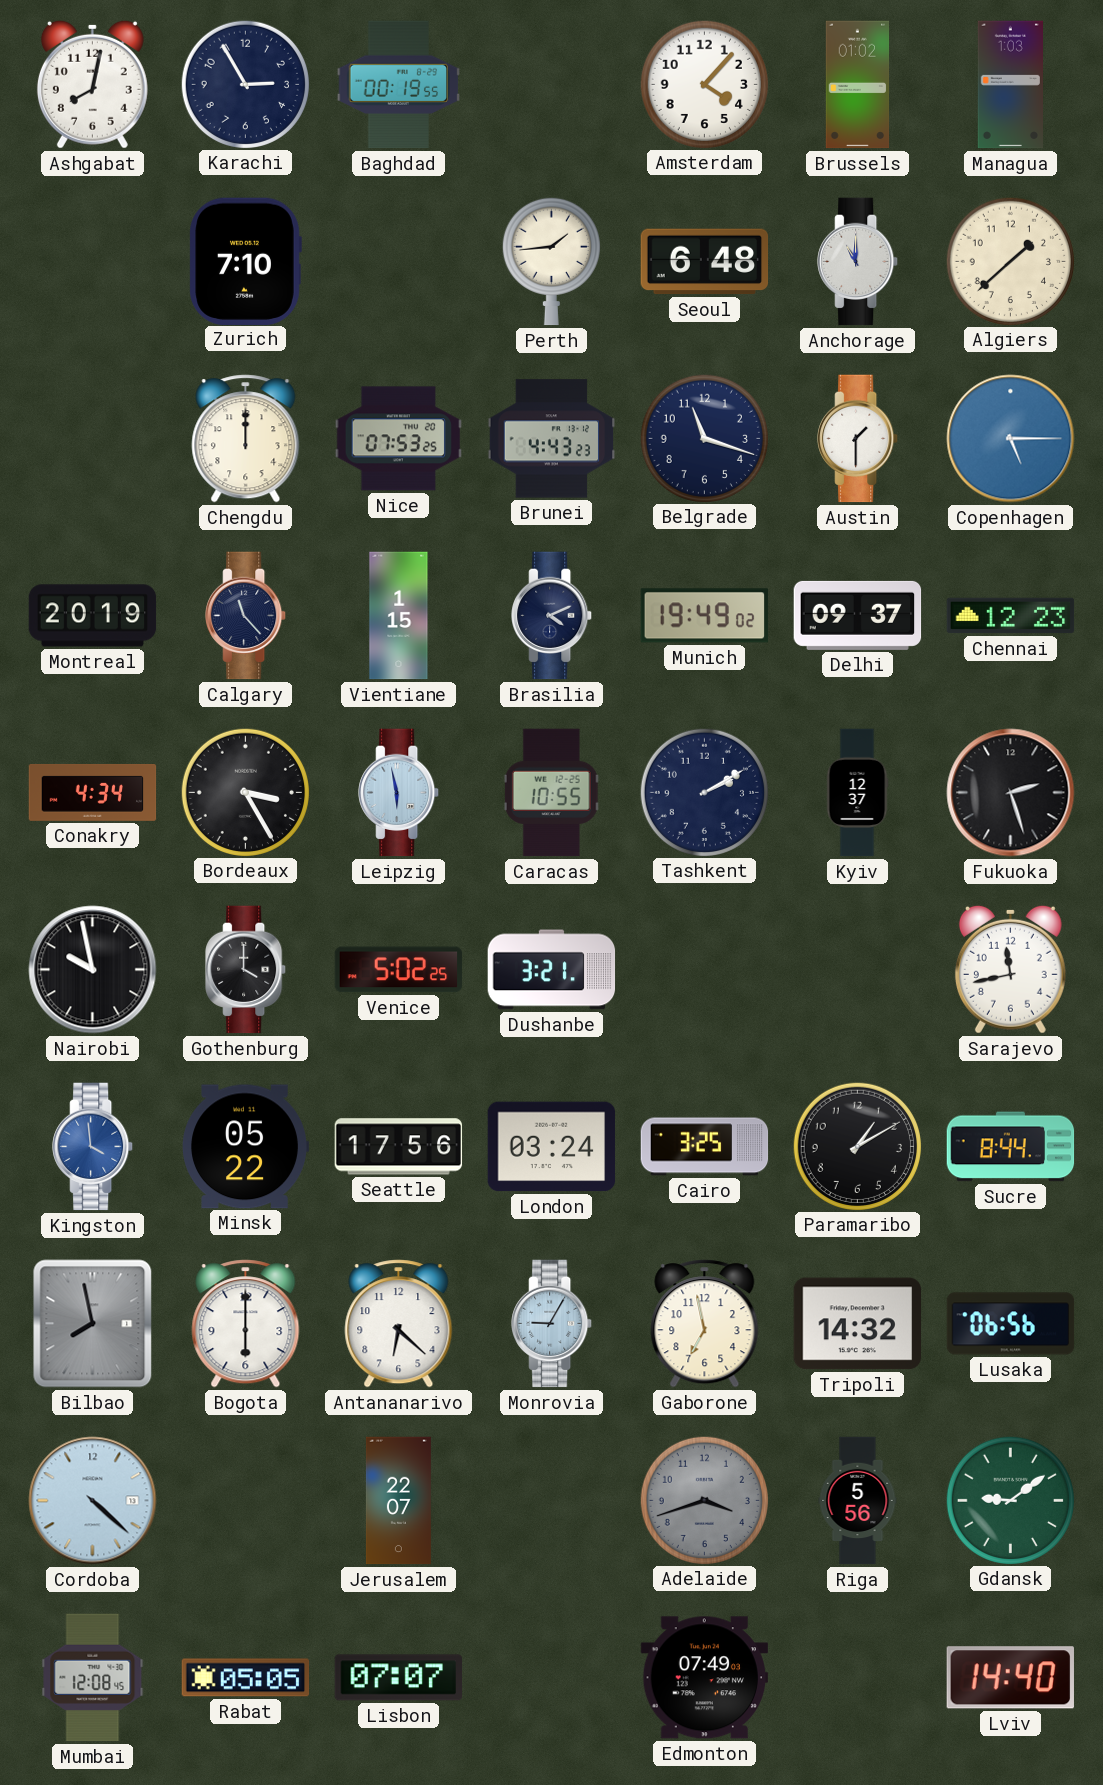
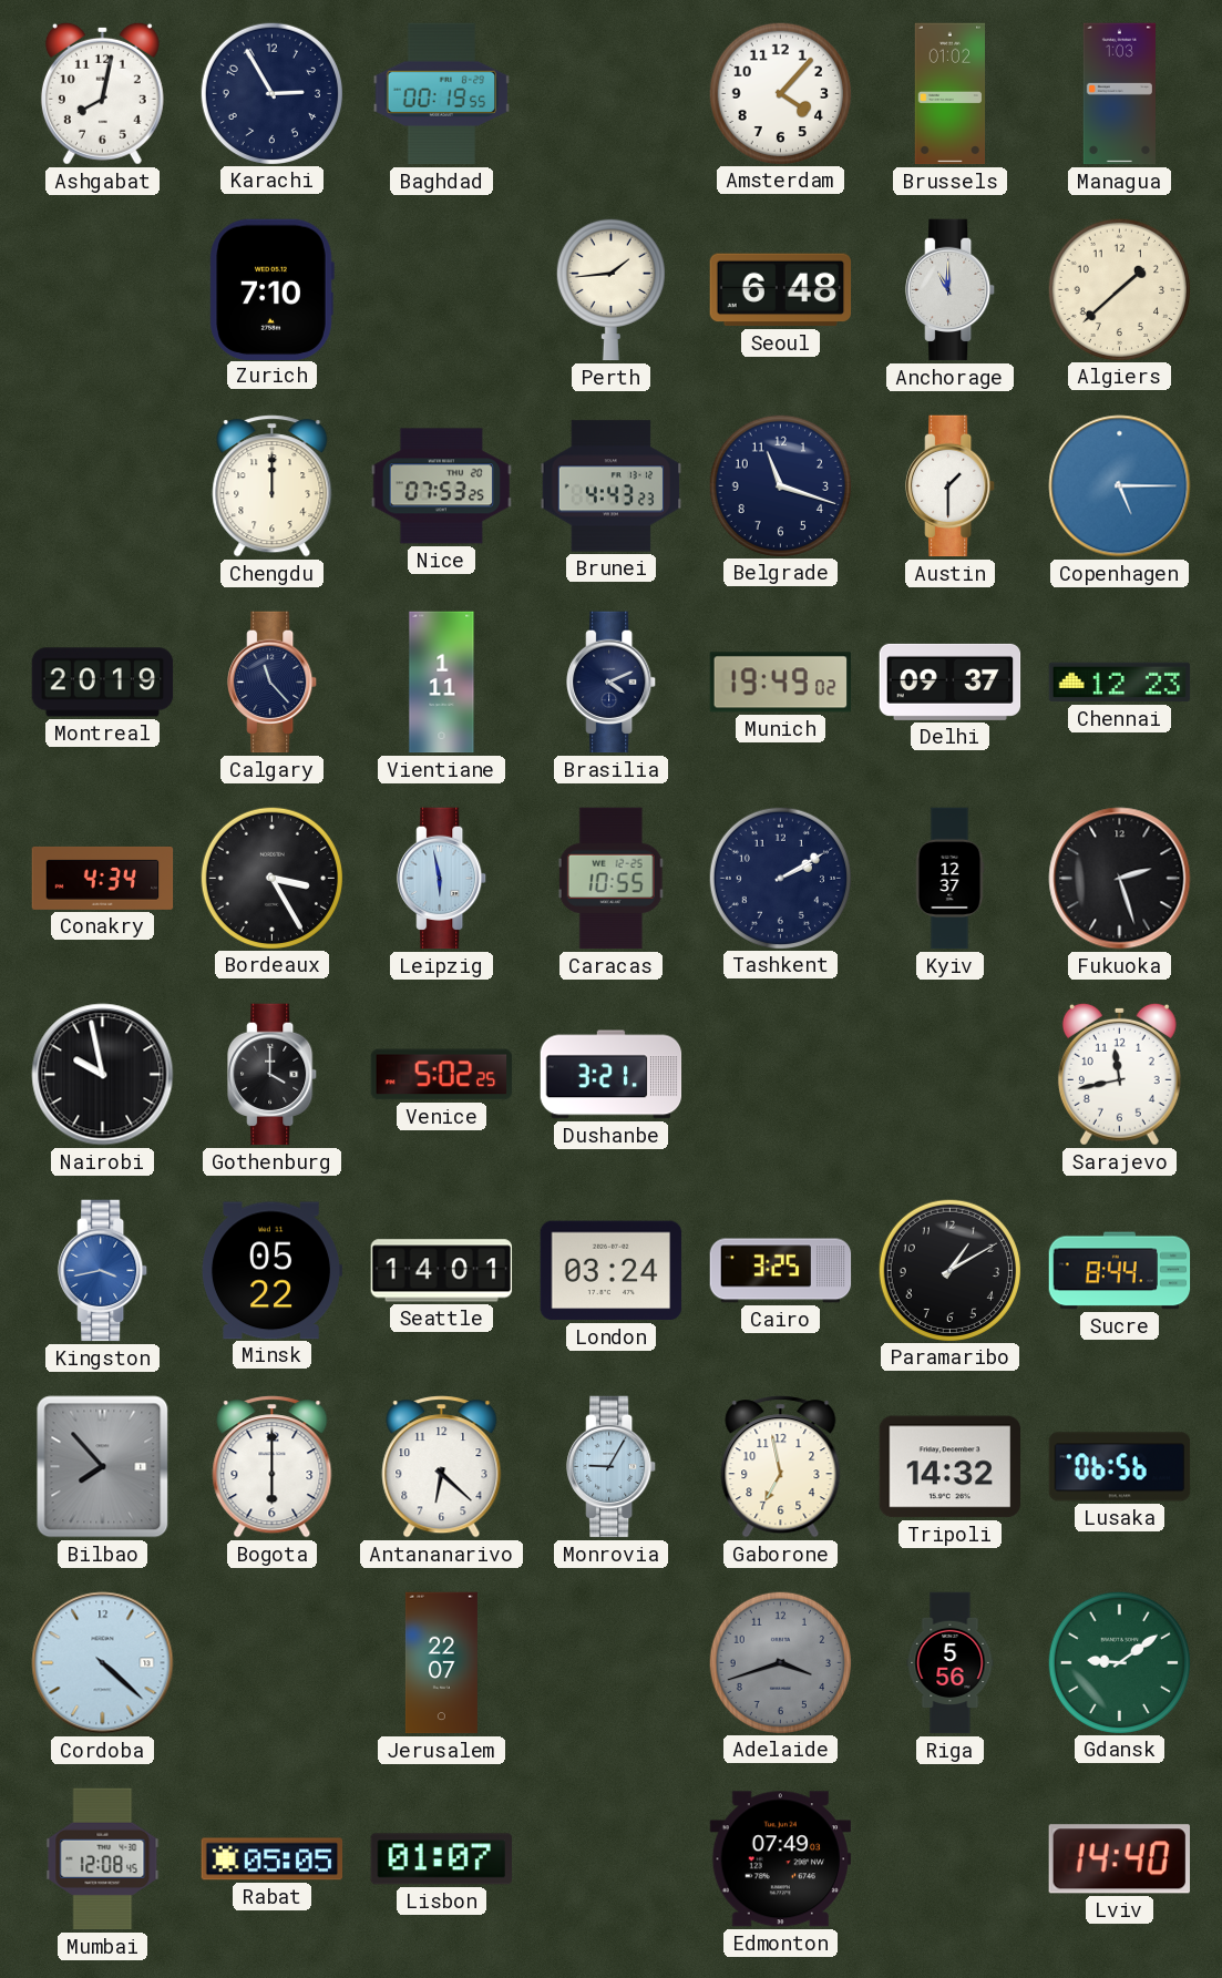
Vientiane: 1:15 -> 1:11
Kingston: 3:59 -> 3:43
Seattle: 17:56 -> 14:01
Bilbao: 7:58 -> 7:53
Lisbon: 07:07 -> 01:07
